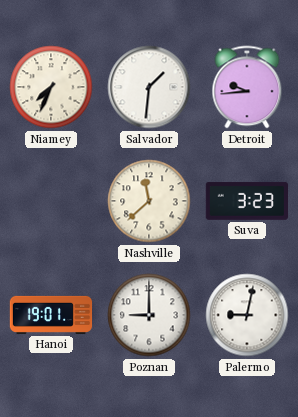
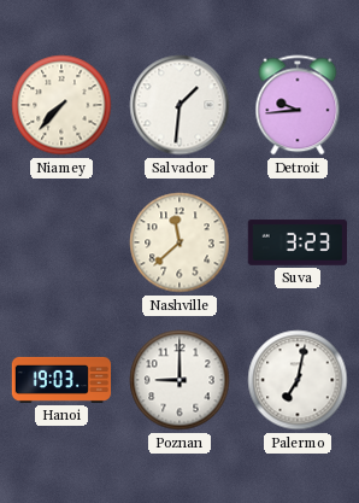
Niamey: 7:34 -> 7:37
Hanoi: 19:01 -> 19:03
Palermo: 9:02 -> 7:02
